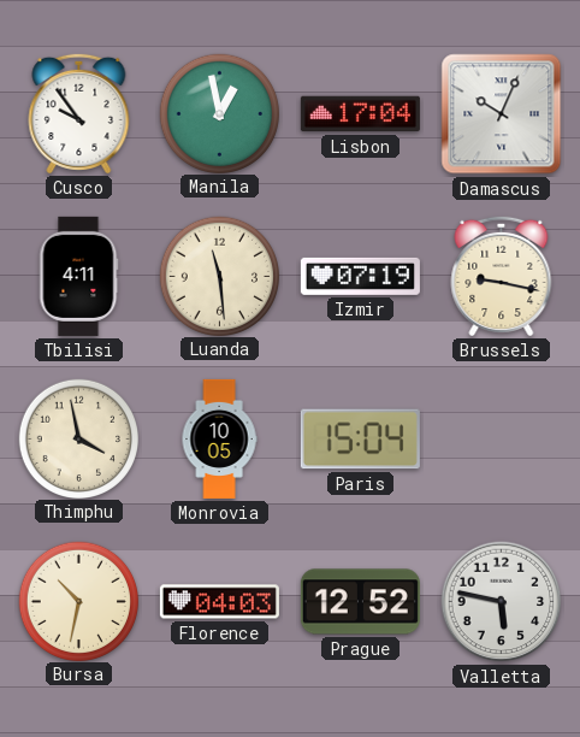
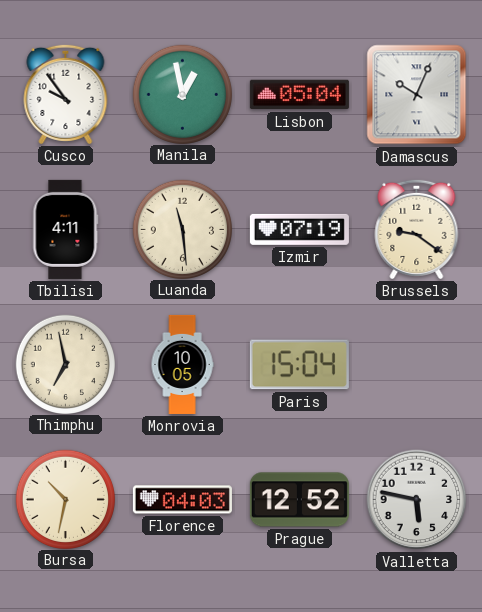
Lisbon: 17:04 -> 05:04
Brussels: 9:17 -> 9:21
Thimphu: 3:58 -> 6:58
